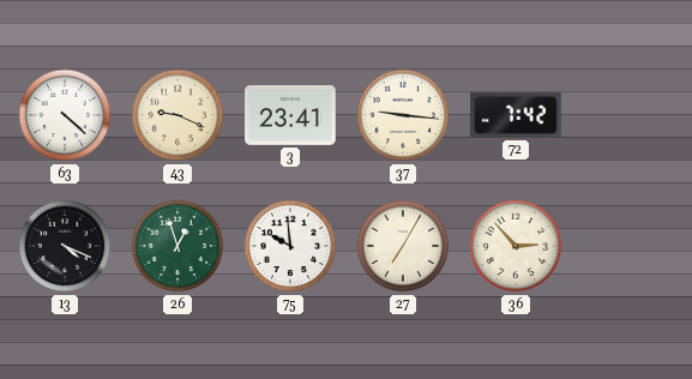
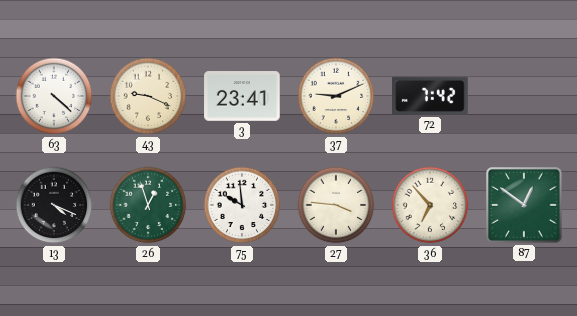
37: 9:16 -> 9:11
27: 7:05 -> 3:46
36: 2:53 -> 6:53
87: none -> 12:51
